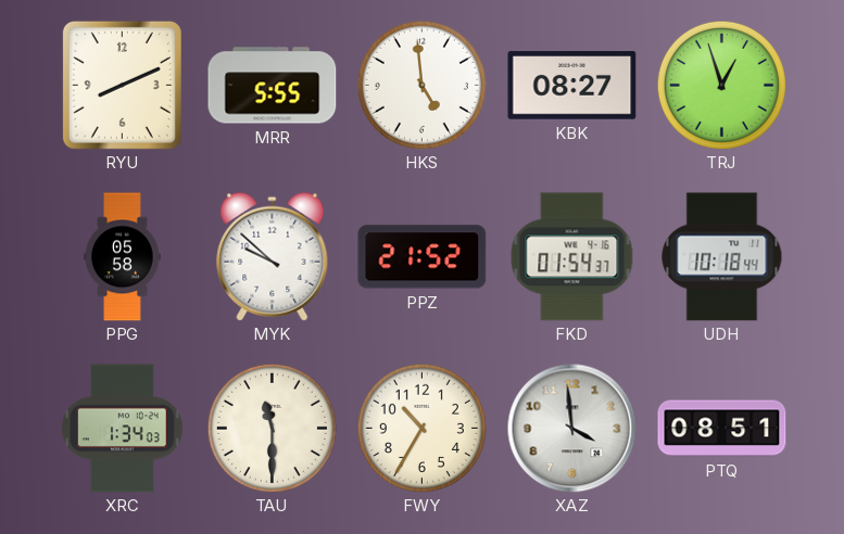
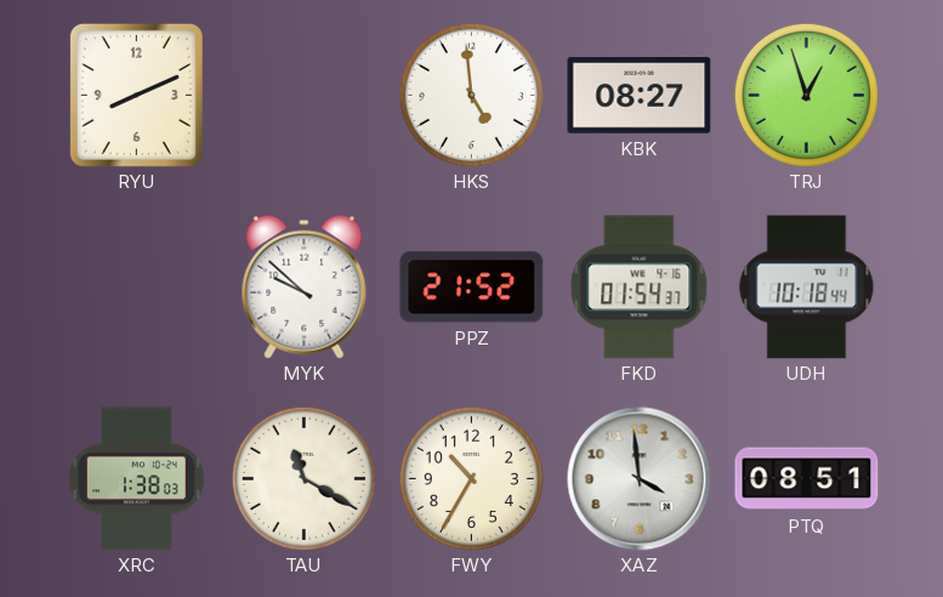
MRR: 5:55 -> none
PPG: 05:58 -> none
XRC: 1:34 -> 1:38
TAU: 11:30 -> 11:20
